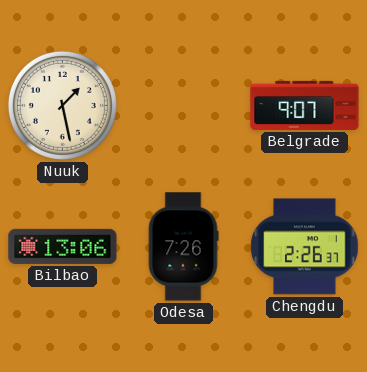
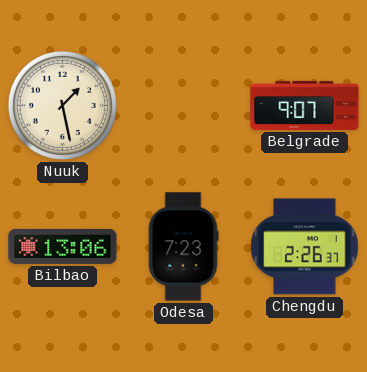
Odesa: 7:26 -> 7:23
